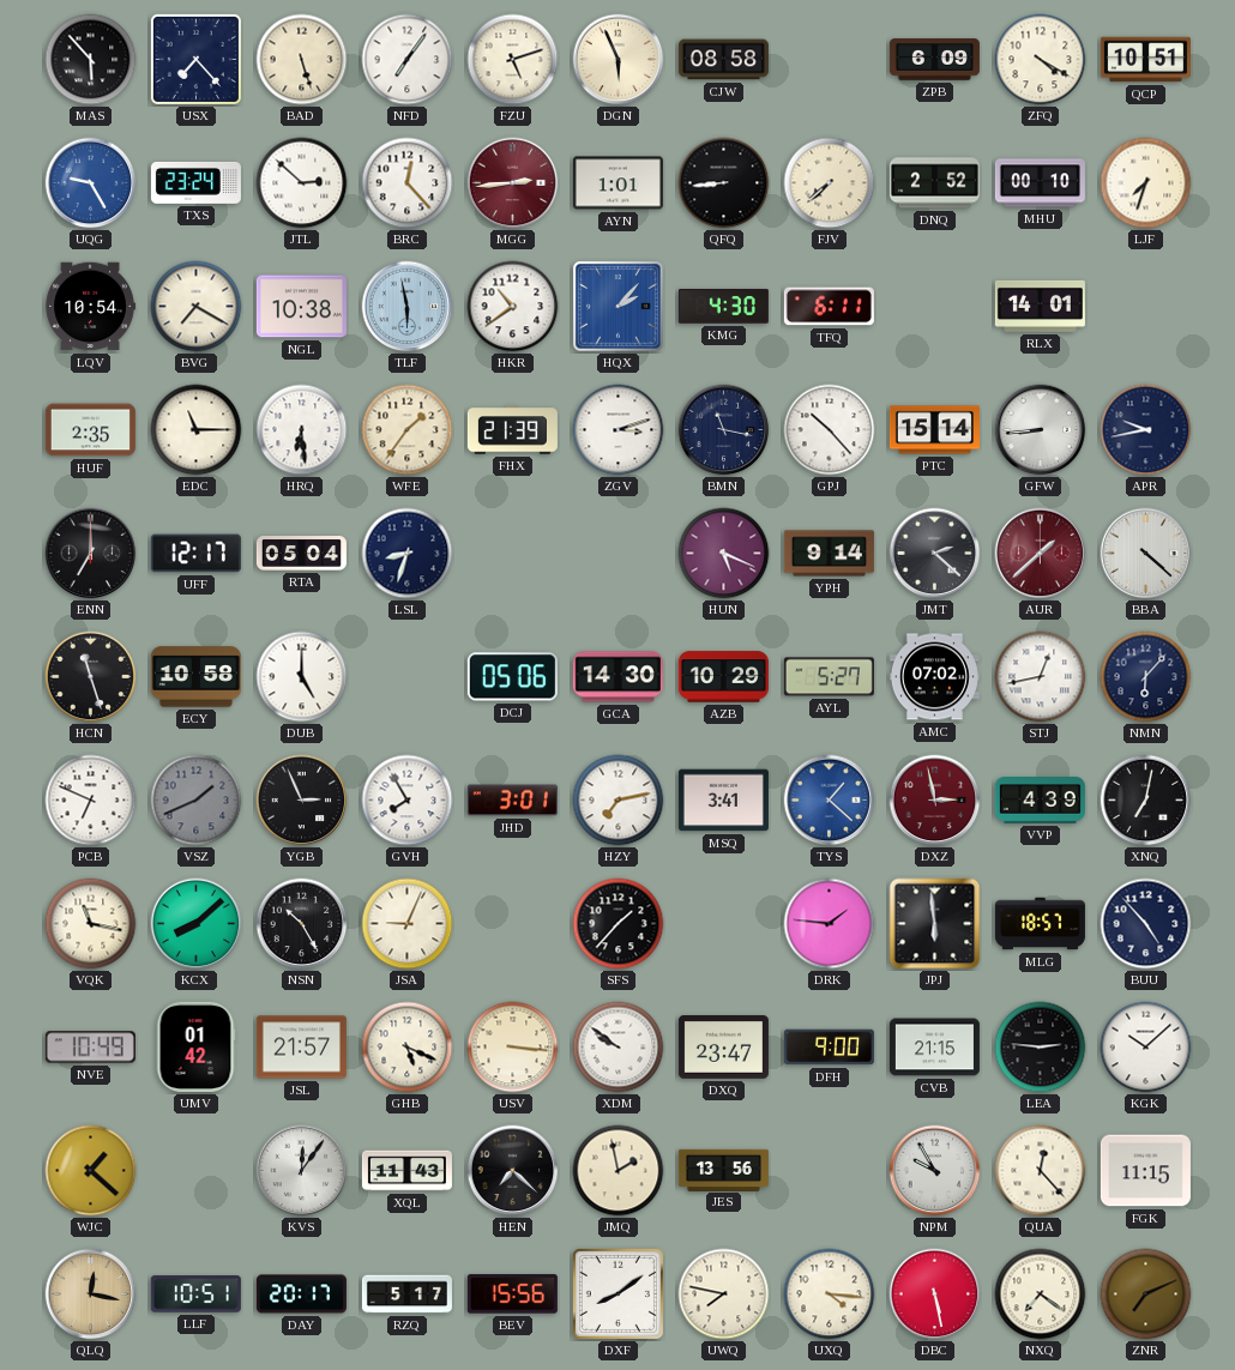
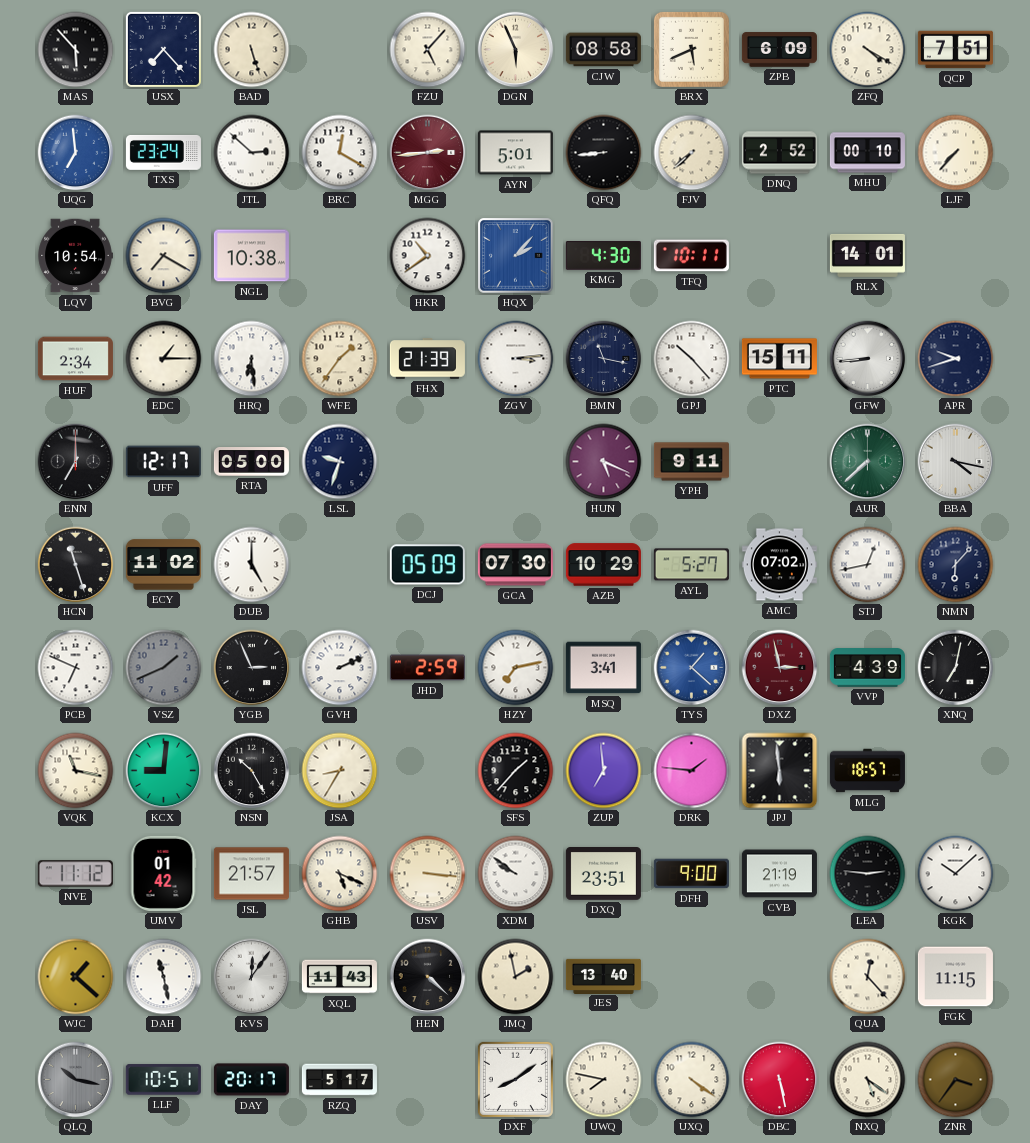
NFD: 7:06 -> none
FZU: 5:12 -> 5:07
BRX: none -> 5:41
QCP: 10:51 -> 7:51
UQG: 9:25 -> 6:59
BRC: 12:23 -> 12:20
AYN: 1:01 -> 5:01
LJF: 7:33 -> 7:37
TLF: 5:58 -> none
TFQ: 6:11 -> 10:11
HUF: 2:35 -> 2:34
EDC: 11:15 -> 1:15
ZGV: 3:12 -> 3:14
PTC: 15:14 -> 15:11
APR: 9:43 -> 9:42
RTA: 05:04 -> 05:00
LSL: 8:33 -> 9:33
YPH: 9:14 -> 9:11
JMT: 2:22 -> none
AUR: 1:38 -> 7:38
AUR dial: burgundy -> green
BBA: 4:22 -> 4:17
ECY: 10:58 -> 11:02
DCJ: 05:06 -> 05:09
GCA: 14:30 -> 07:30
GVH: 7:55 -> 2:11
JHD: 3:01 -> 2:59
KCX: 8:08 -> 9:01
JSA: 9:04 -> 8:35
ZUP: none -> 6:59
BUU: 4:53 -> none
NVE: 10:49 -> 11:12
DXQ: 23:47 -> 23:51
CVB: 21:15 -> 21:19
DAH: none -> 11:28
HEN: 7:22 -> 4:22
JES: 13:56 -> 13:40
NPM: 9:55 -> none
QLQ: 12:17 -> 10:17
QLQ dial: champagne -> grey
BEV: 15:56 -> none
UXQ: 4:16 -> 4:21
NXQ: 7:21 -> 5:21
ZNR: 7:11 -> 3:36
